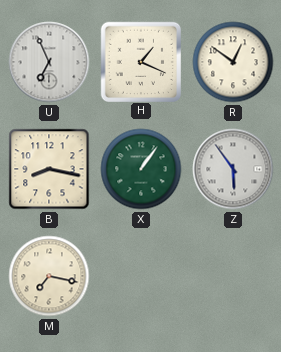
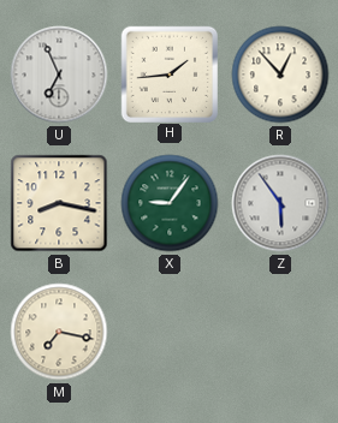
H: 1:19 -> 1:44
R: 12:51 -> 12:53
X: 1:06 -> 9:06
